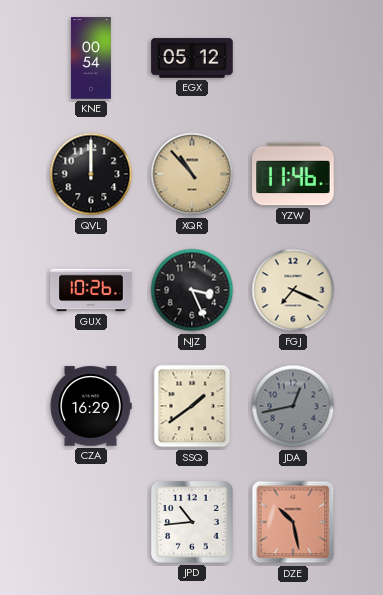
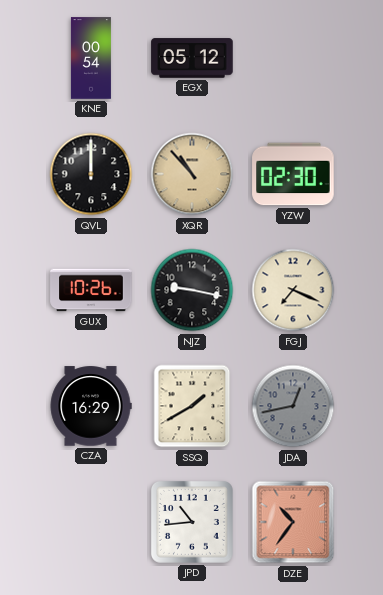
YZW: 11:46 -> 02:30
NJZ: 3:26 -> 9:17
SSQ: 1:39 -> 1:40
DZE: 10:28 -> 10:36
